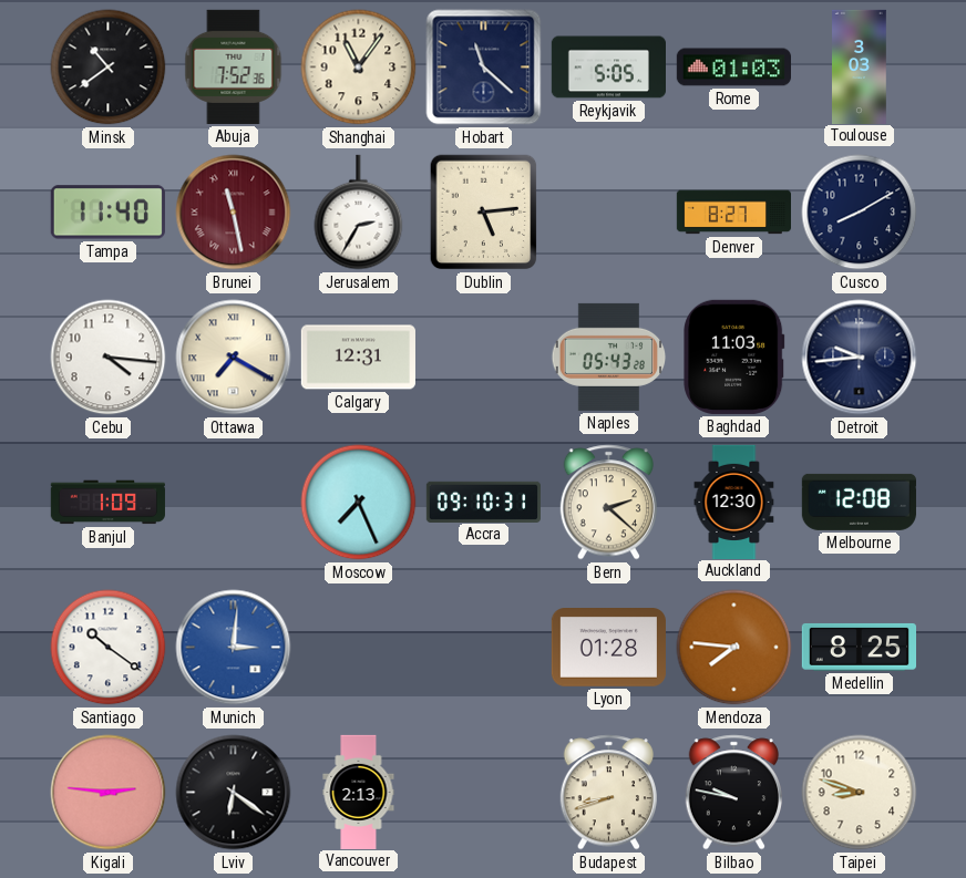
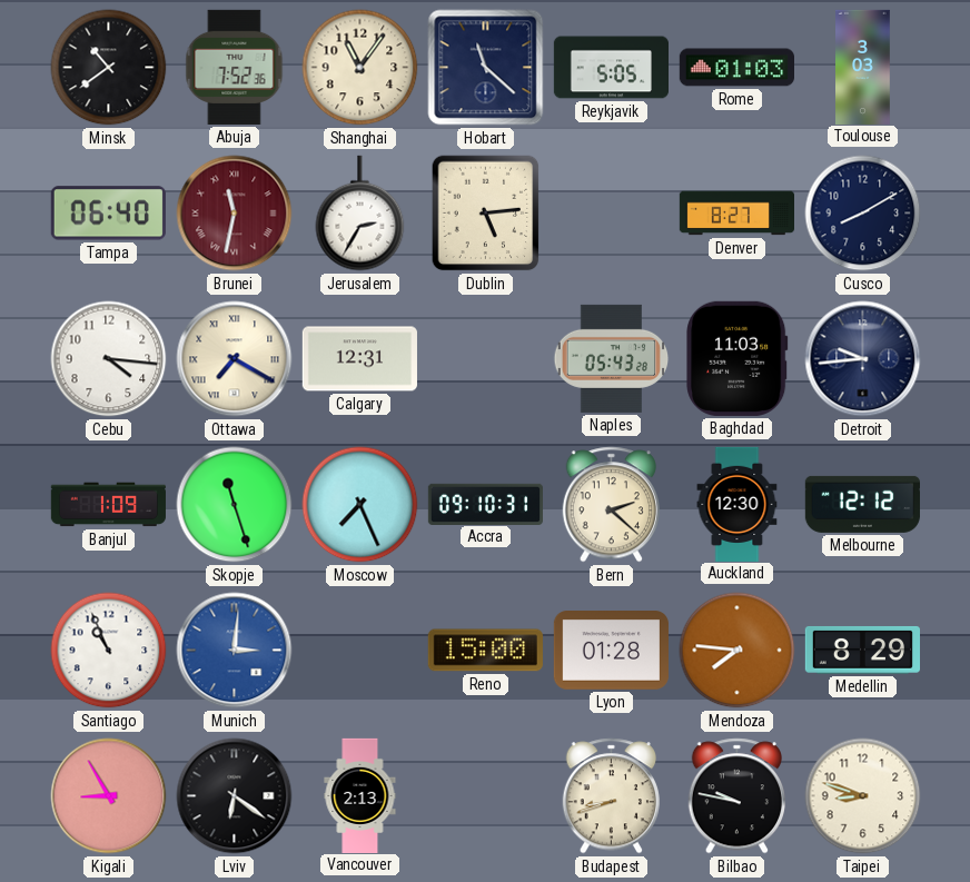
Tampa: 11:40 -> 06:40
Brunei: 11:28 -> 11:32
Skopje: none -> 11:27
Melbourne: 12:08 -> 12:12
Santiago: 10:21 -> 10:56
Reno: none -> 15:00
Medellin: 8:25 -> 8:29
Kigali: 2:46 -> 8:55
